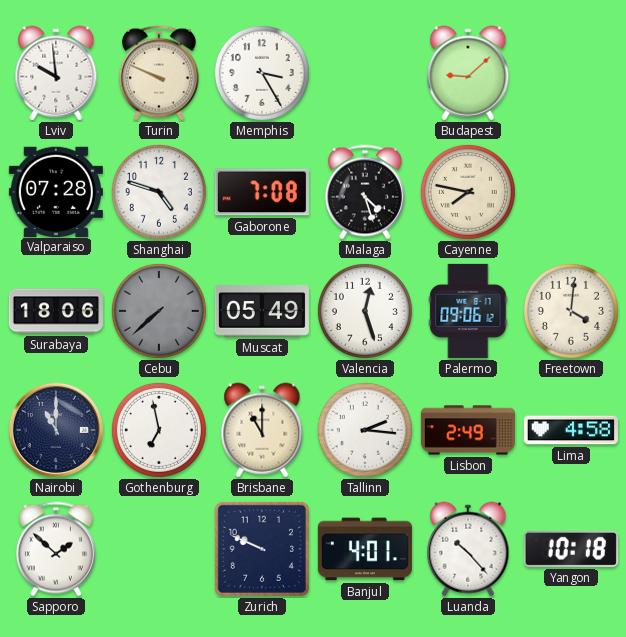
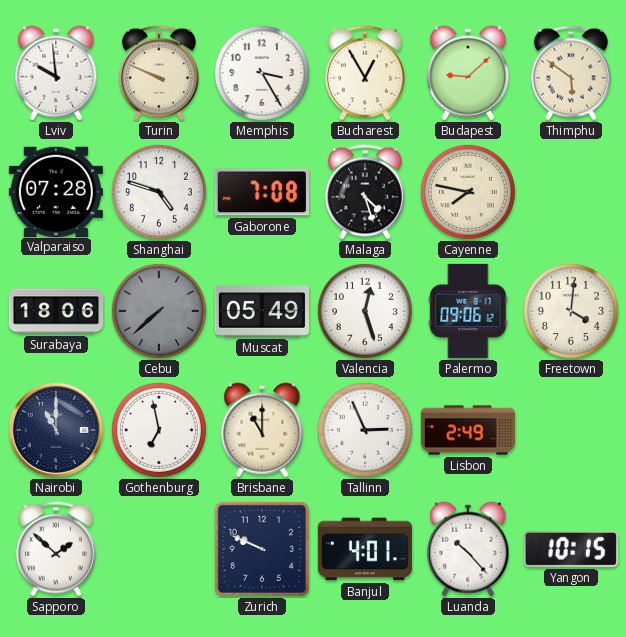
Bucharest: none -> 12:55
Thimphu: none -> 5:51
Tallinn: 2:16 -> 2:56
Lima: 4:58 -> none
Yangon: 10:18 -> 10:15
